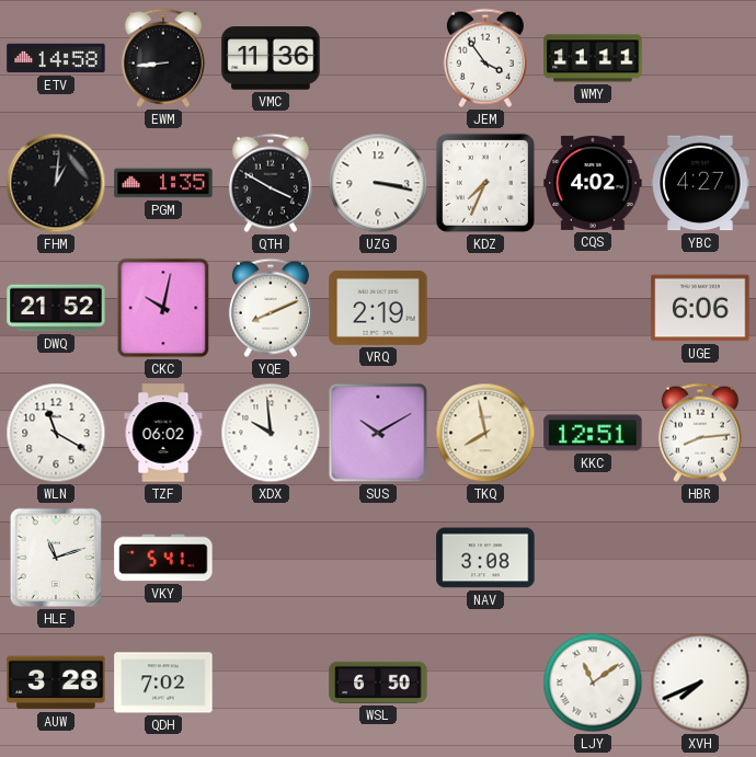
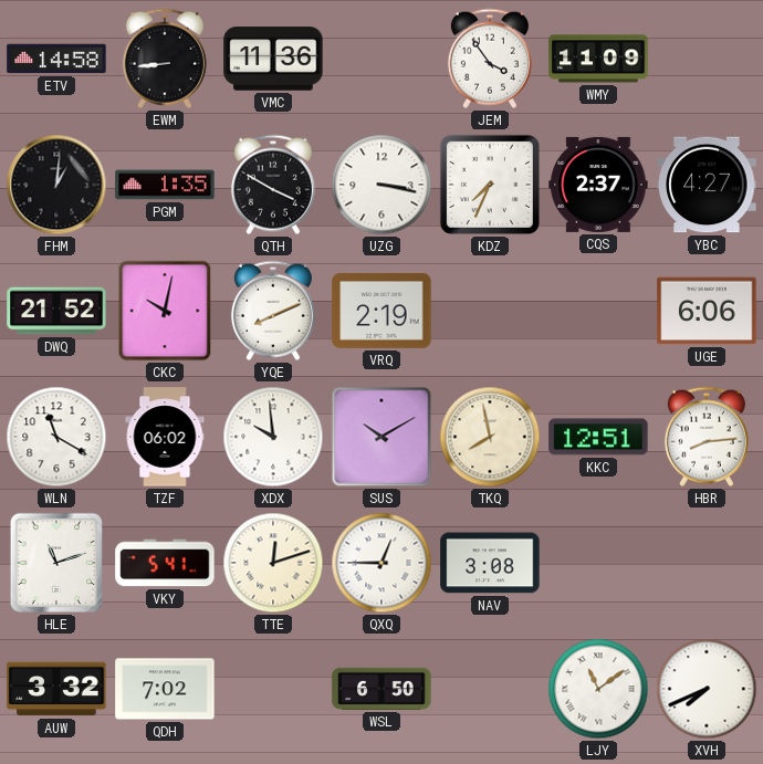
WMY: 11:11 -> 11:09
CQS: 4:02 -> 2:37
TTE: none -> 12:12
QXQ: none -> 12:45
AUW: 3:28 -> 3:32
